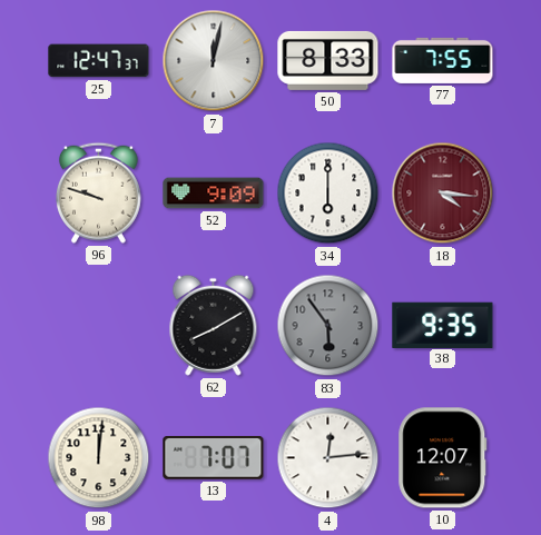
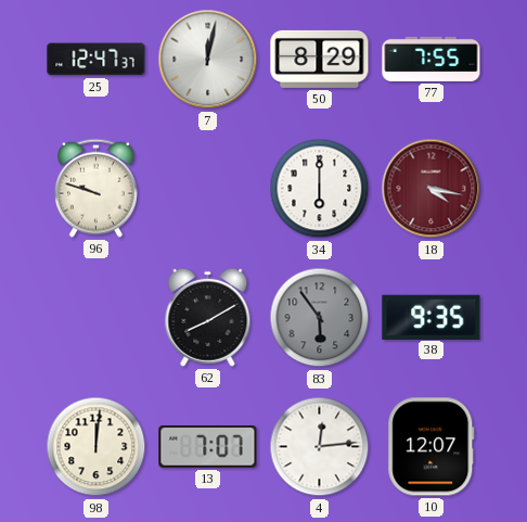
50: 8:33 -> 8:29
52: 9:09 -> none
18: 4:16 -> 4:17
